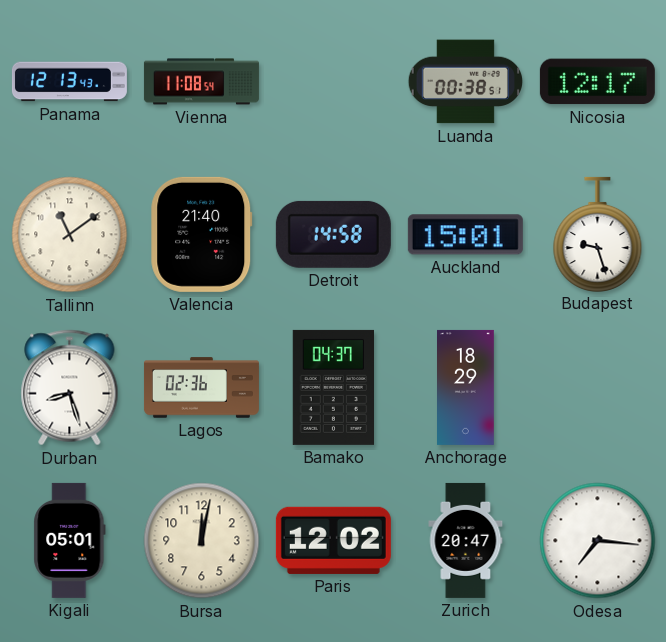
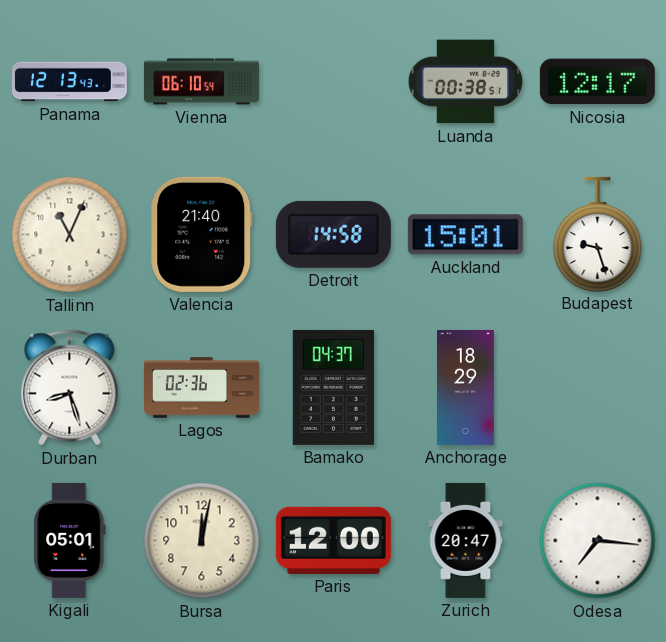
Vienna: 11:08 -> 06:10
Tallinn: 11:09 -> 11:04
Paris: 12:02 -> 12:00
